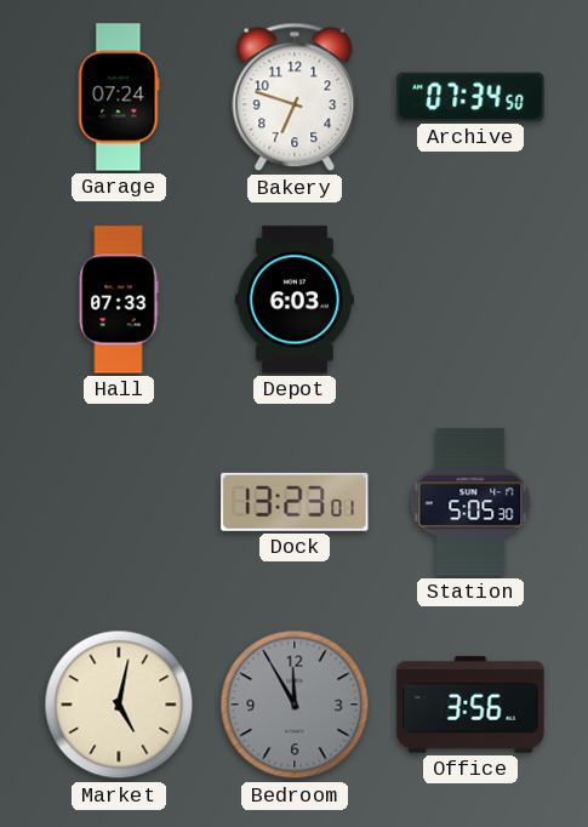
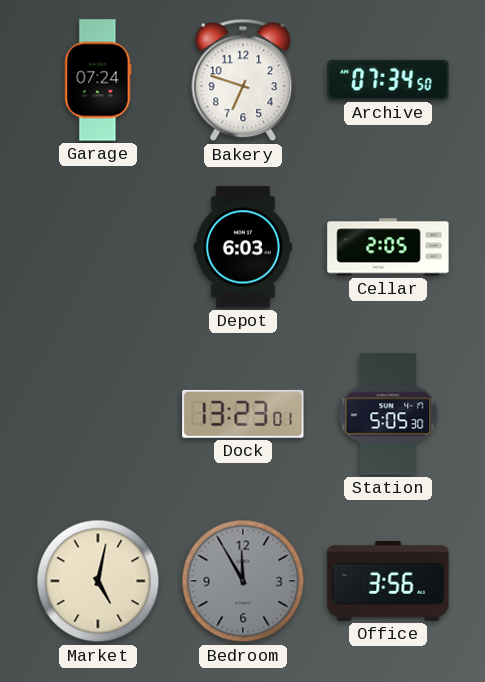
Hall: 07:33 -> none
Cellar: none -> 2:05
